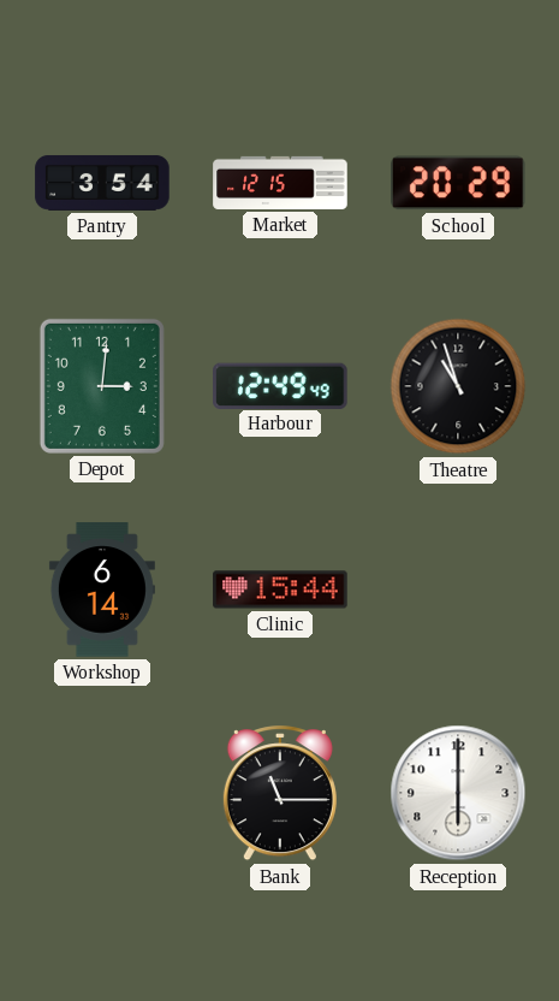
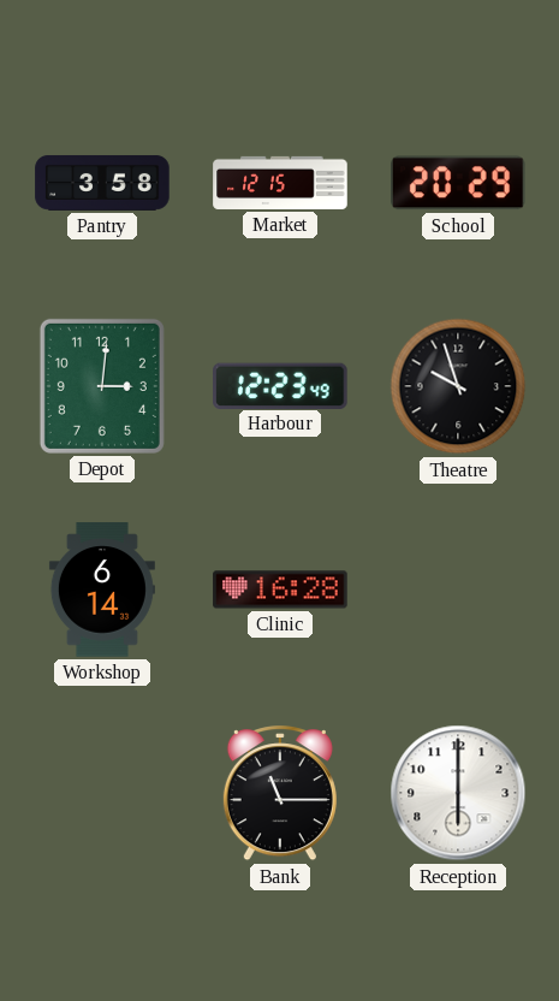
Pantry: 3:54 -> 3:58
Harbour: 12:49 -> 12:23
Theatre: 10:57 -> 9:57
Clinic: 15:44 -> 16:28
